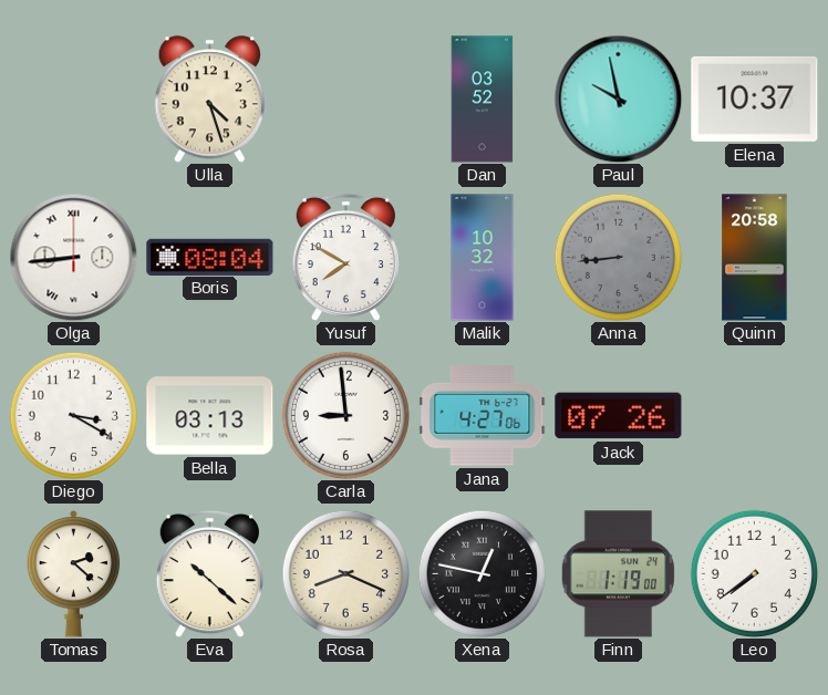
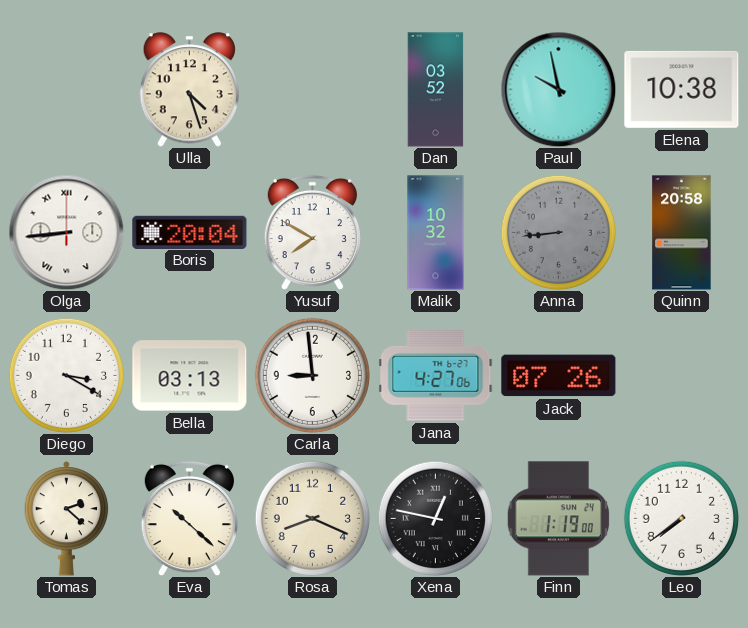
Elena: 10:37 -> 10:38
Boris: 08:04 -> 20:04
